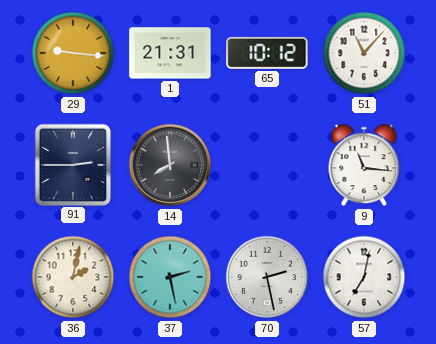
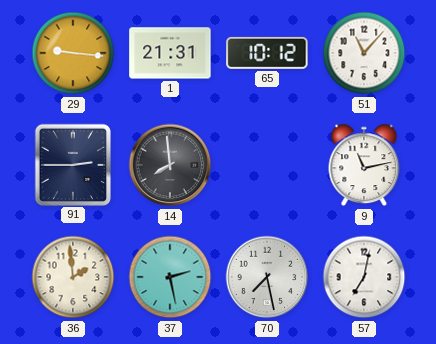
9: 11:16 -> 11:13
36: 2:02 -> 1:59
70: 2:28 -> 7:28
